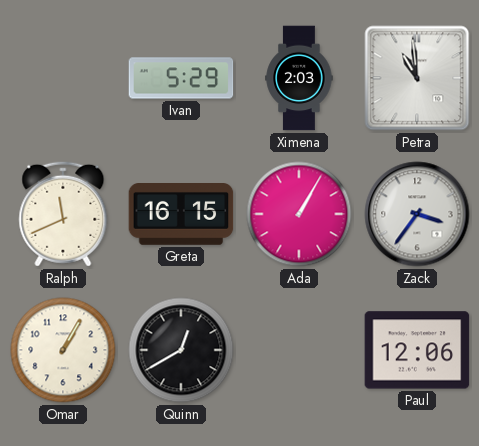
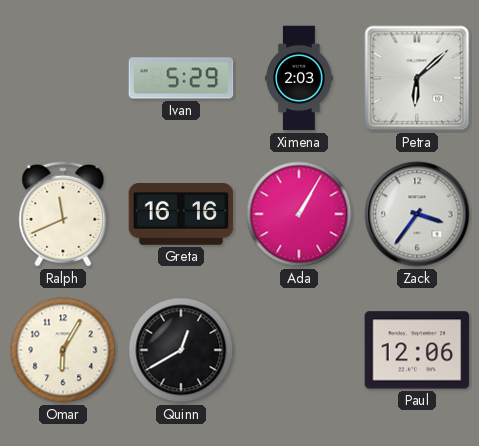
Petra: 10:59 -> 6:08
Greta: 16:15 -> 16:16
Omar: 1:05 -> 6:05
